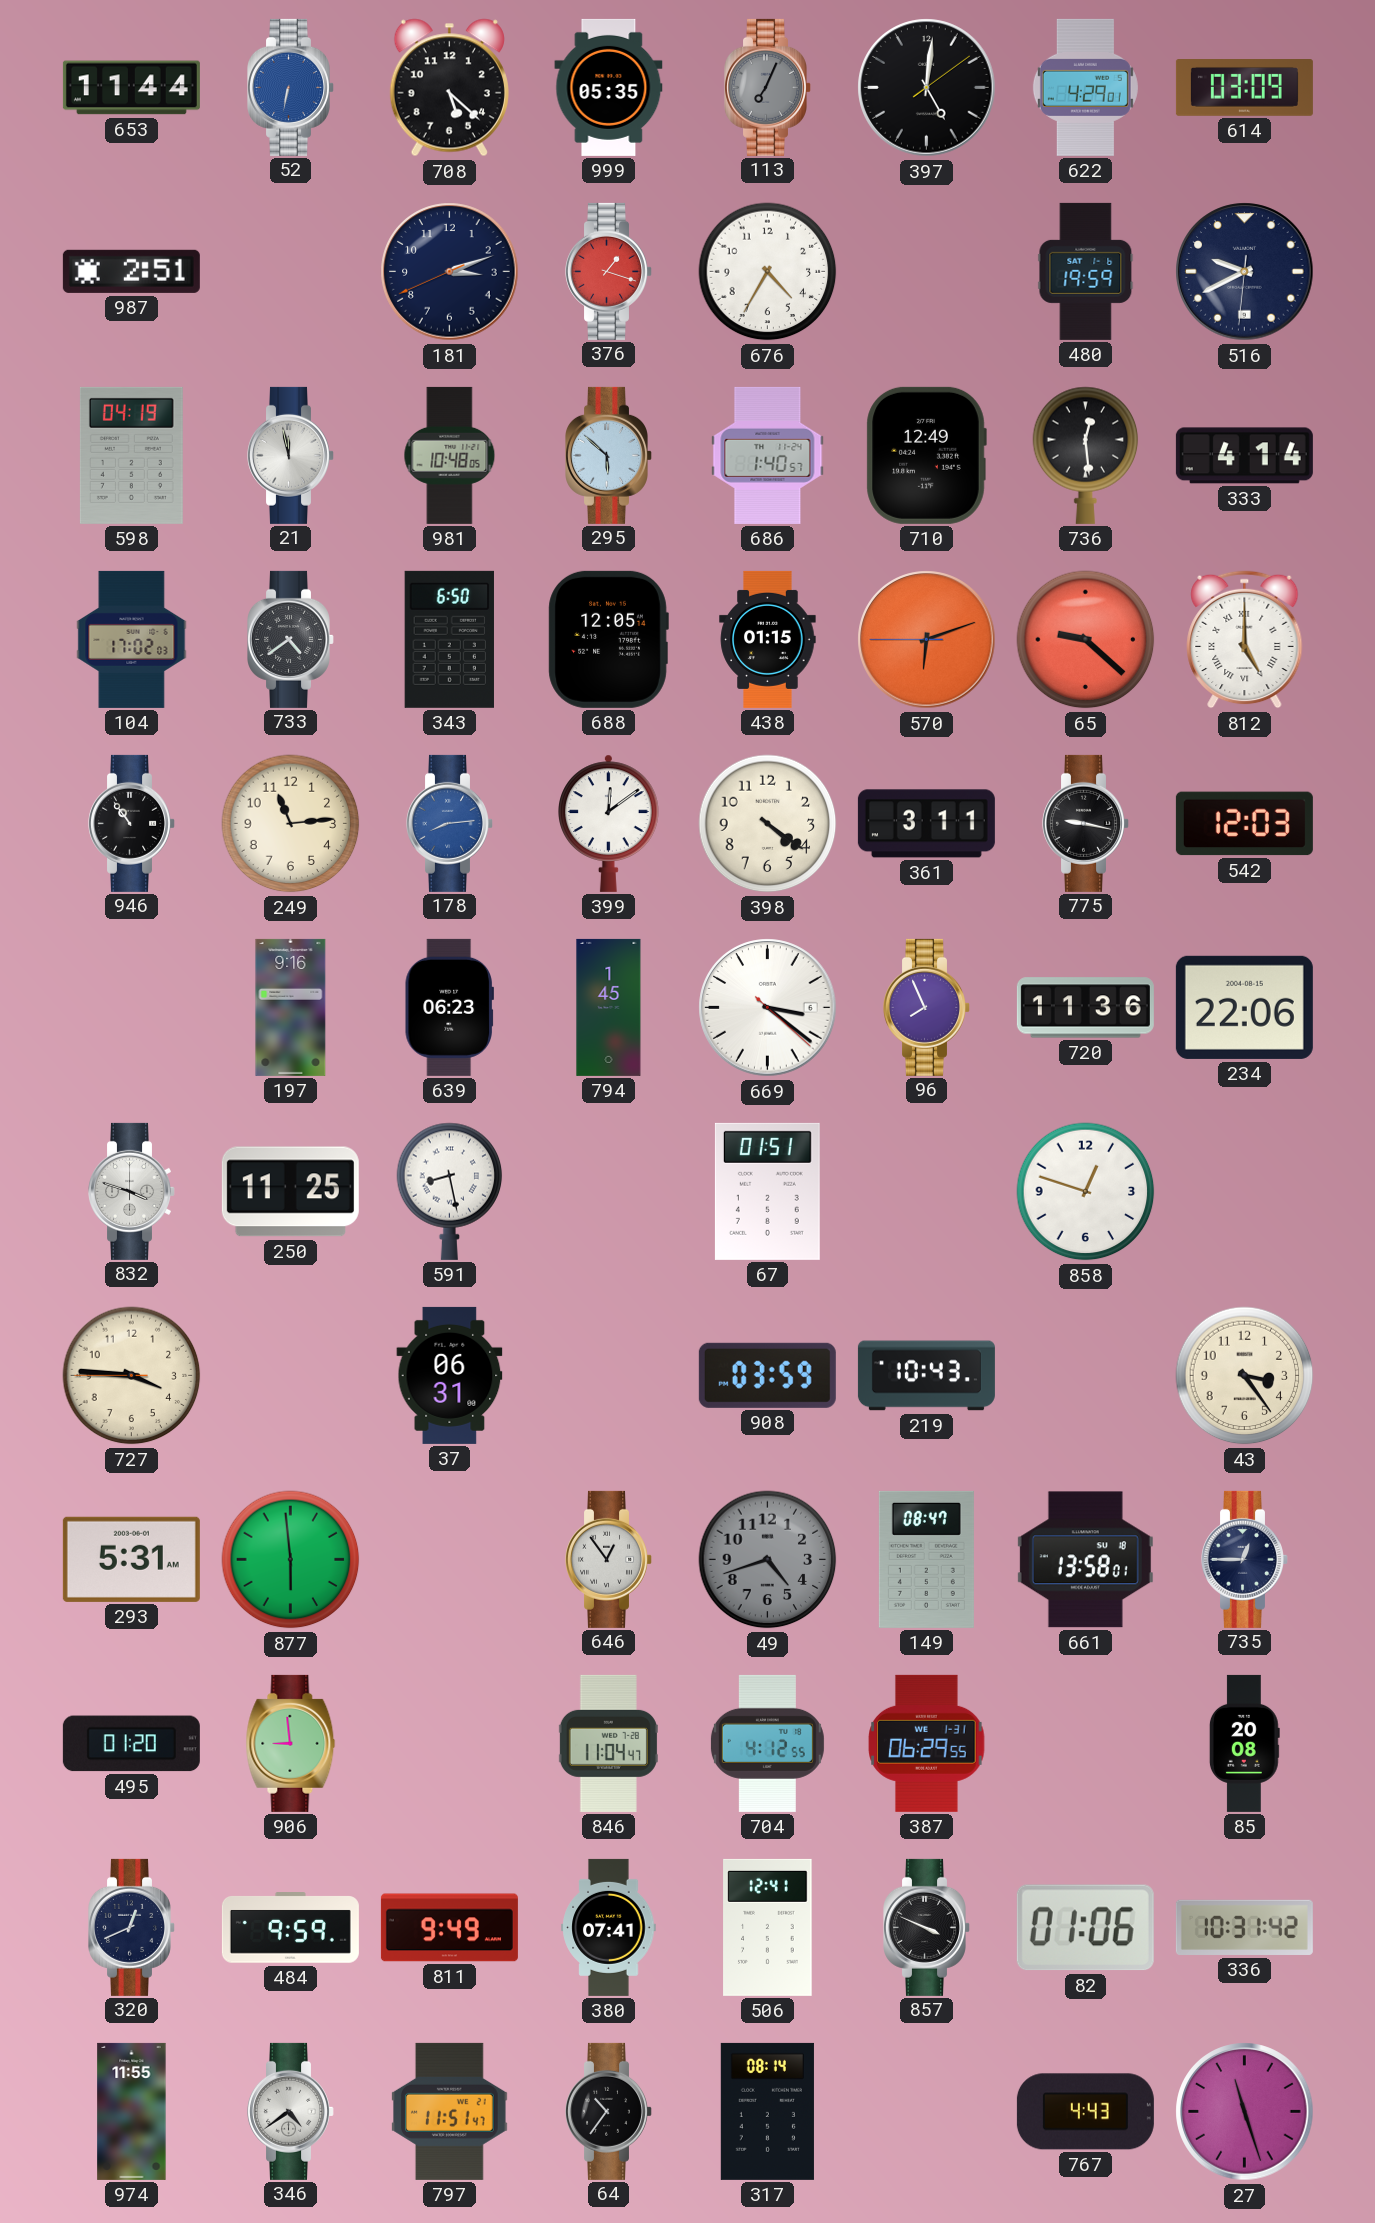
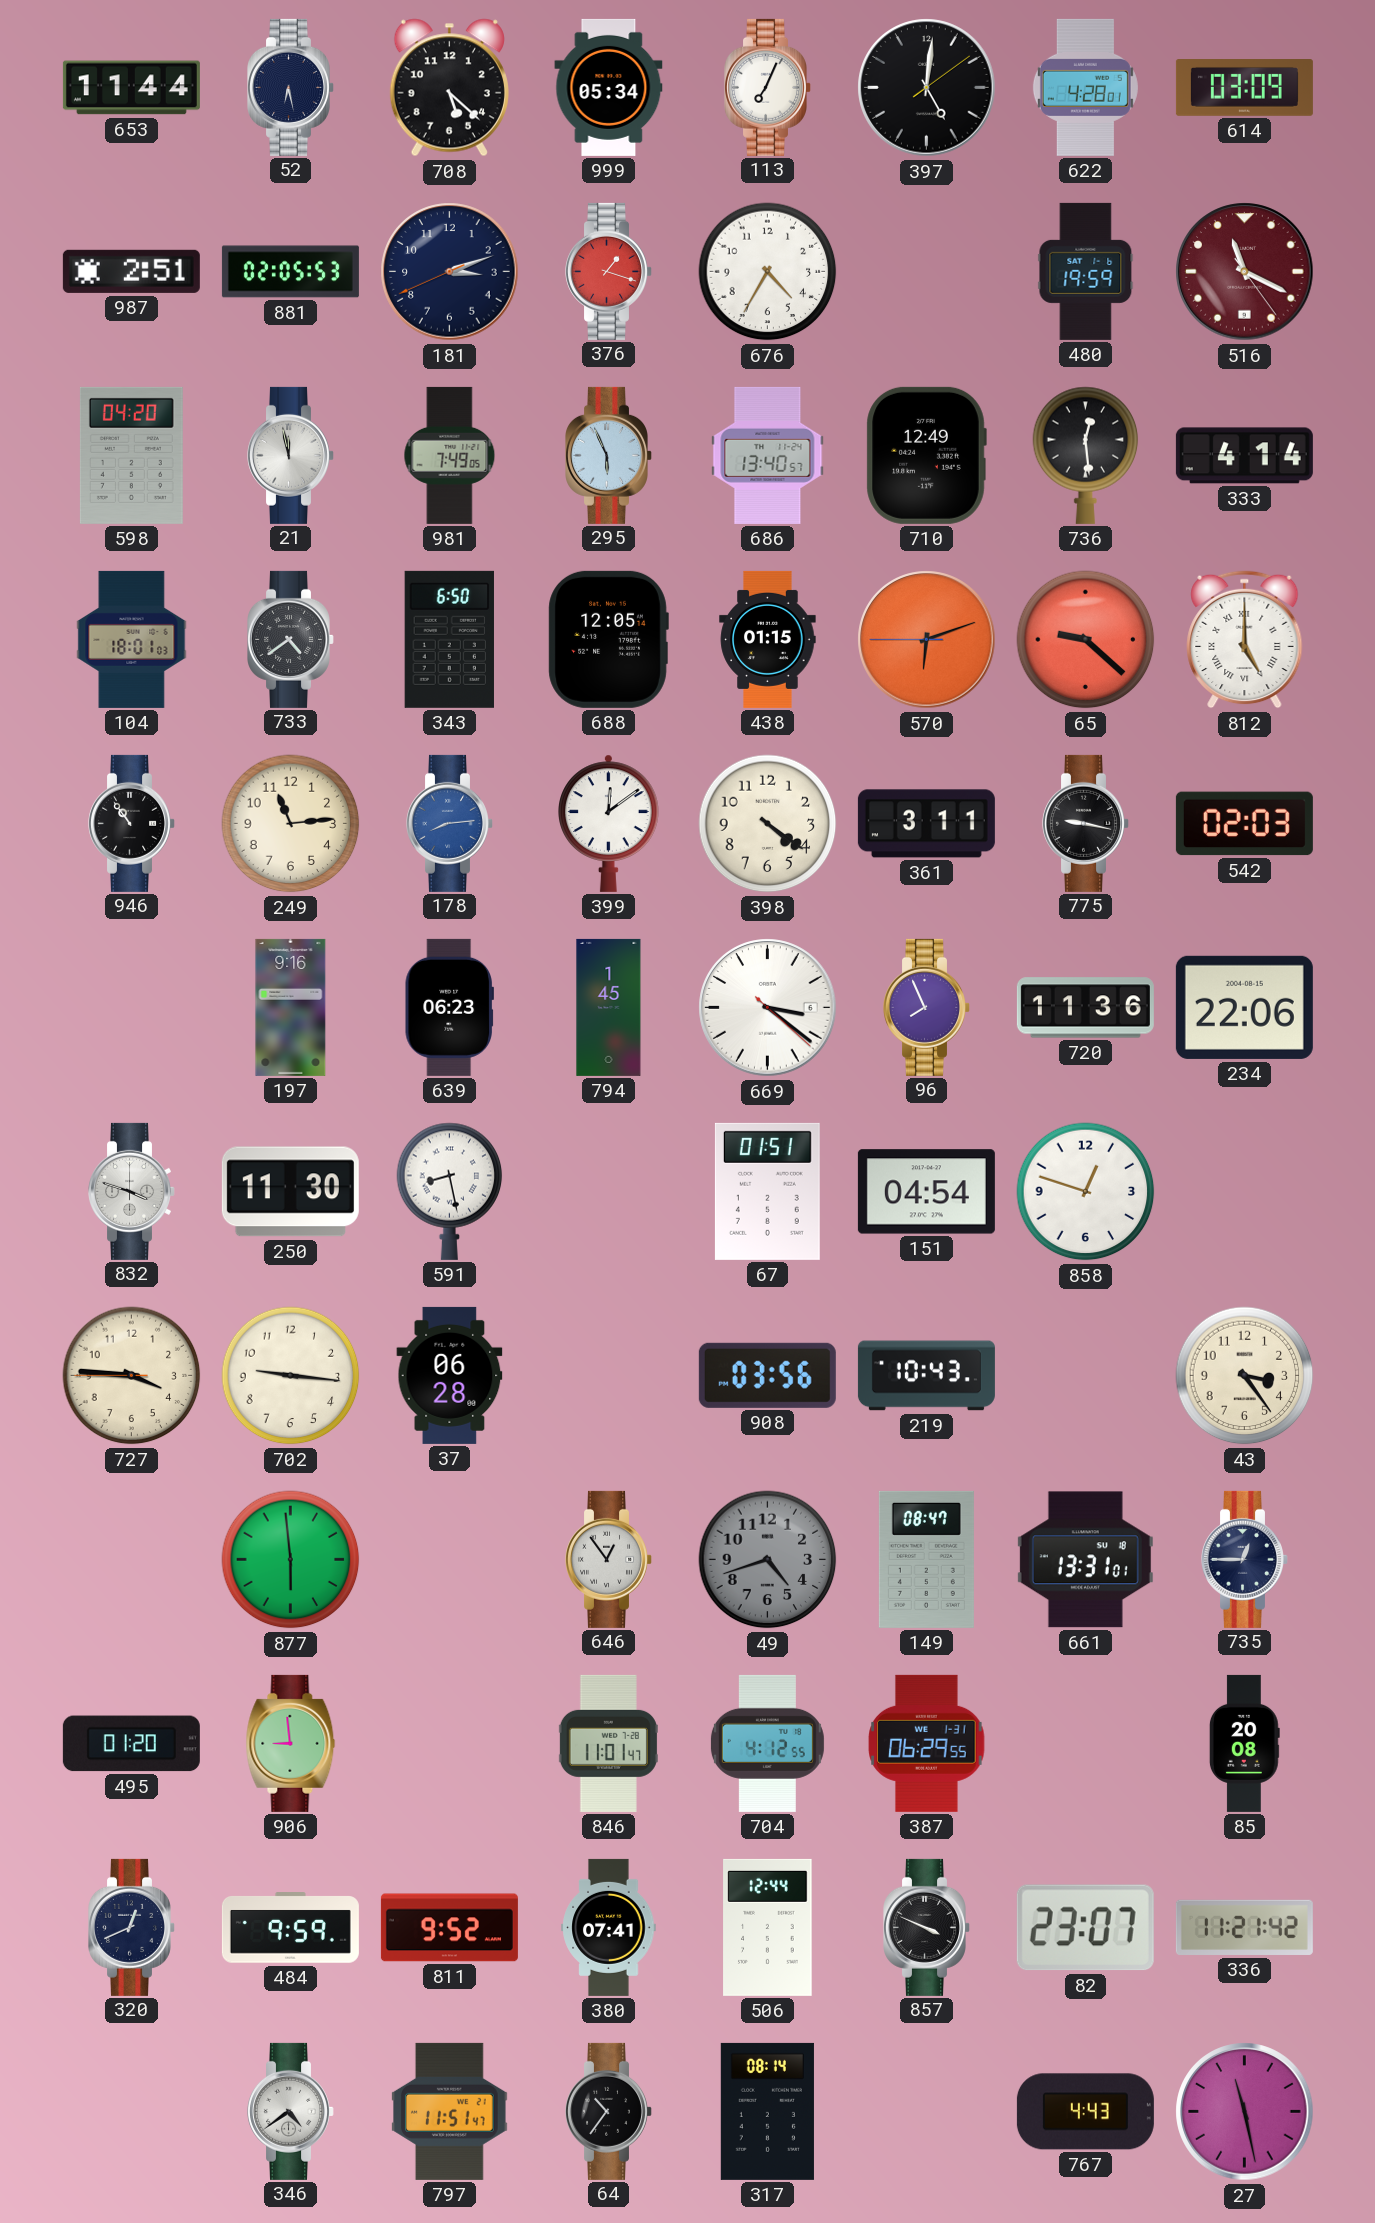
52: 6:32 -> 6:28
52 dial: blue -> navy
999: 05:35 -> 05:34
113 dial: grey -> white
622: 4:29 -> 4:28
881: none -> 02:05
516: 9:40 -> 11:19
516 dial: navy -> burgundy
598: 04:19 -> 04:20
981: 10:48 -> 7:49
295: 5:52 -> 5:56
686: 1:40 -> 13:40
104: 17:02 -> 18:01
542: 12:03 -> 02:03
250: 11:25 -> 11:30
151: none -> 04:54
702: none -> 9:16
37: 06:31 -> 06:28
908: 03:59 -> 03:56
293: 5:31 -> none
661: 13:58 -> 13:31
846: 11:04 -> 11:01
811: 9:49 -> 9:52
506: 12:41 -> 12:44
82: 01:06 -> 23:07
336: 10:31 -> 11:21
974: 11:55 -> none
27: 11:27 -> 11:28
